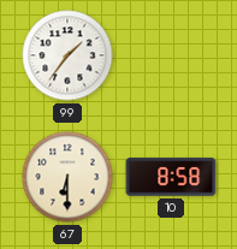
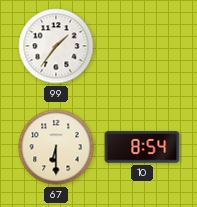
10: 8:58 -> 8:54
